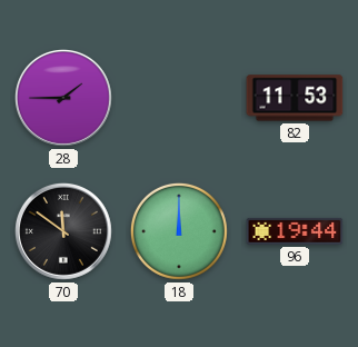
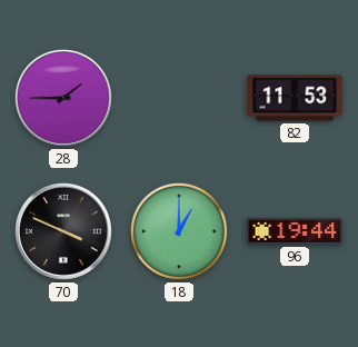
70: 11:51 -> 3:49
18: 12:00 -> 1:00
